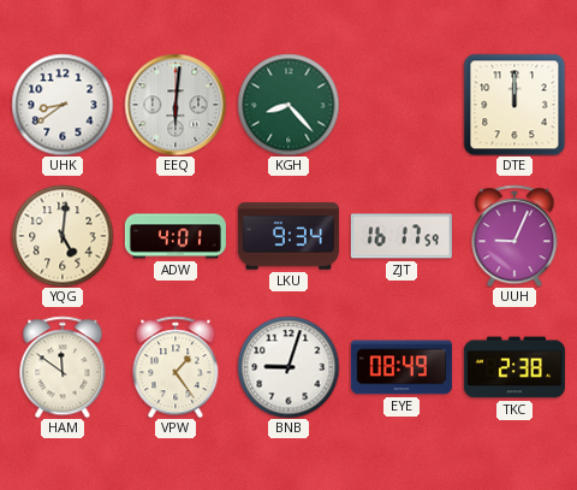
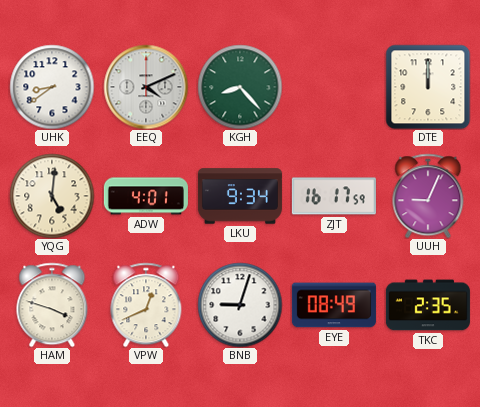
EEQ: 6:01 -> 4:11
HAM: 11:51 -> 3:48
VPW: 1:24 -> 12:41
TKC: 2:38 -> 2:35
